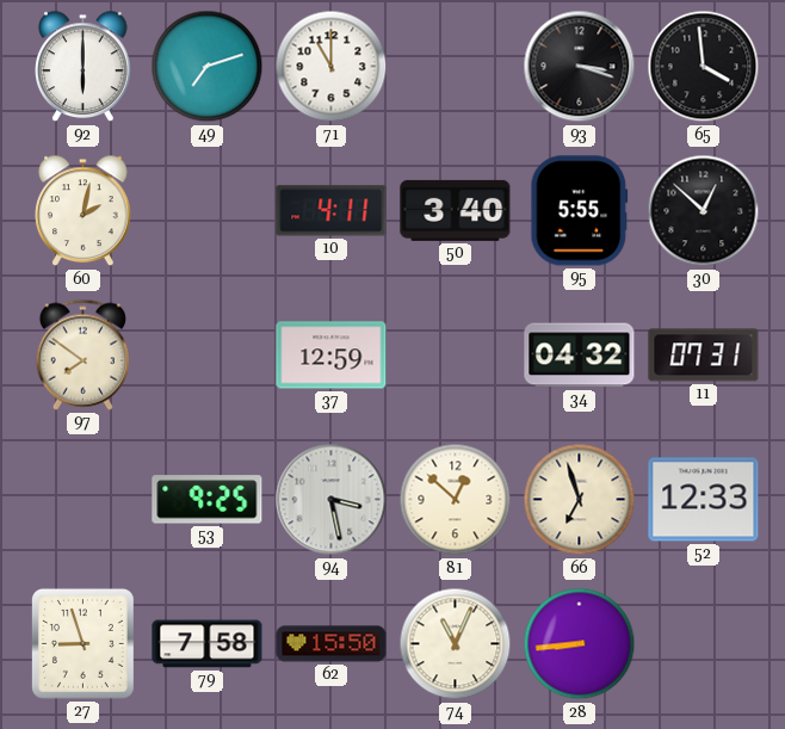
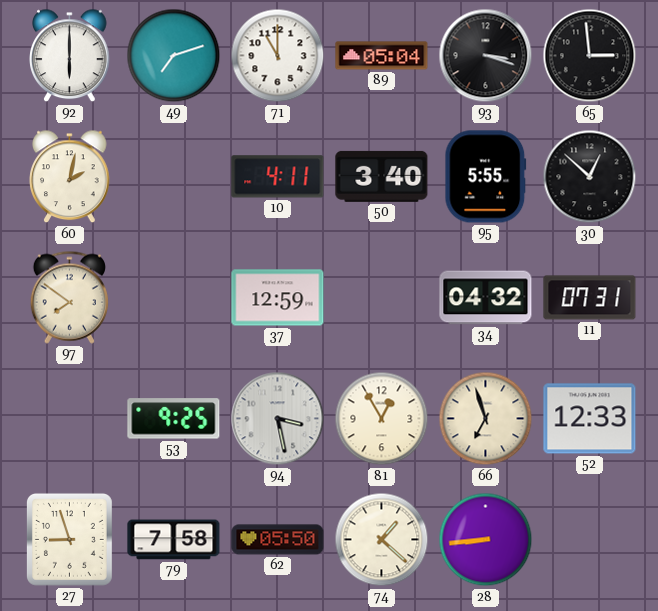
89: none -> 05:04
65: 3:59 -> 2:59
81: 12:52 -> 12:55
62: 15:50 -> 05:50
74: 11:04 -> 1:22
